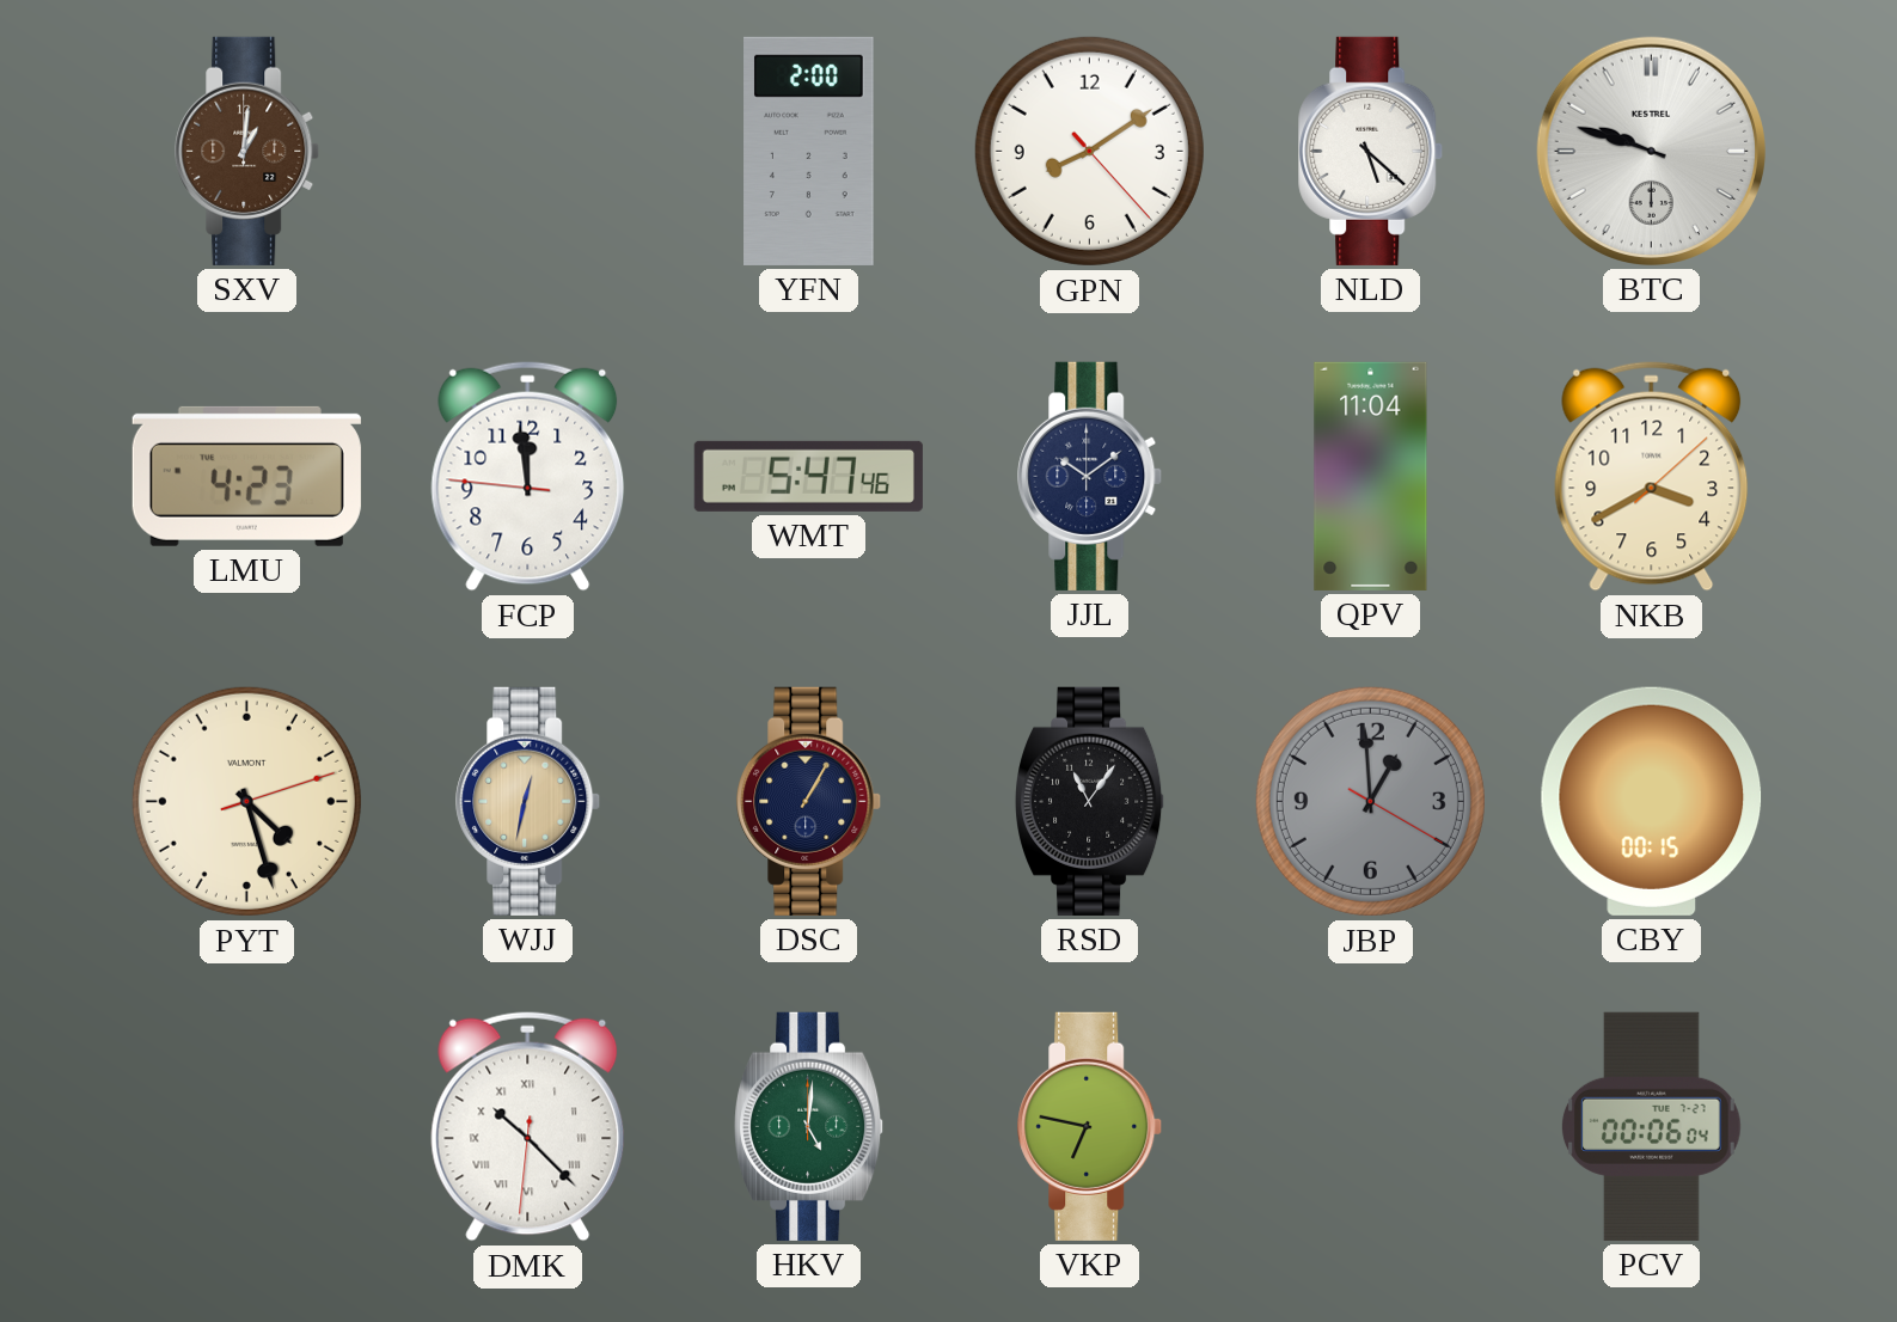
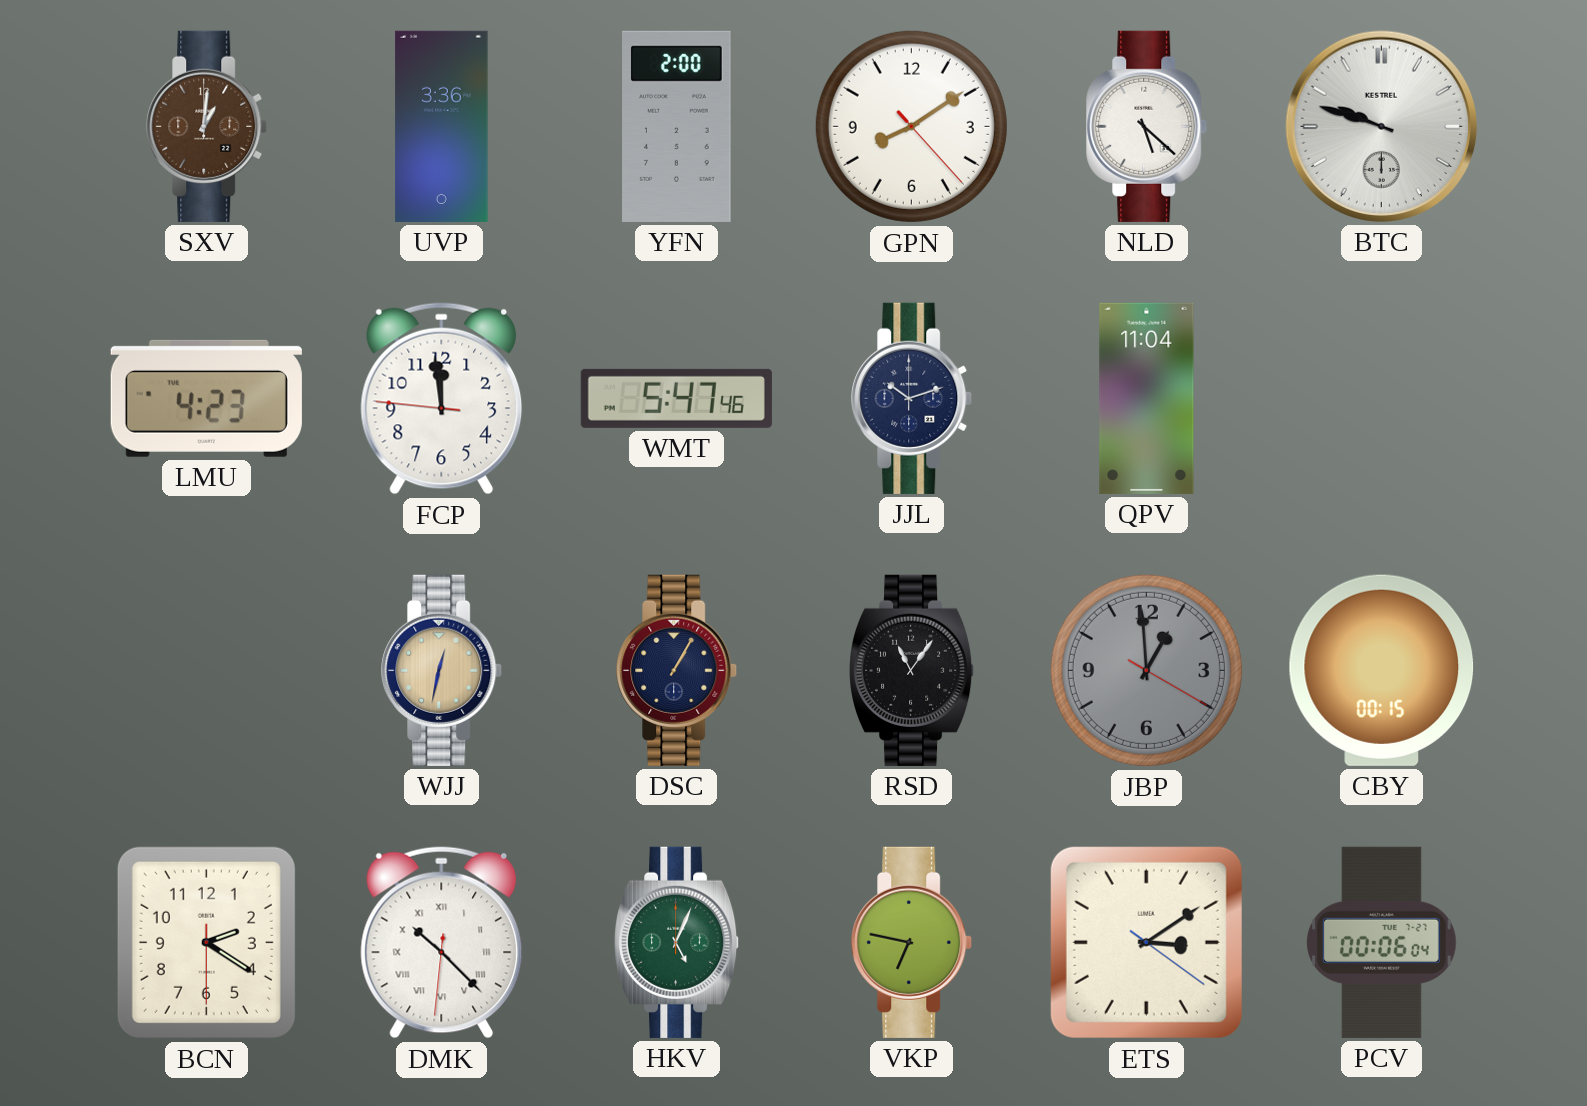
UVP: none -> 3:36
JJL: 10:09 -> 10:12
NKB: 3:40 -> none
PYT: 4:27 -> none
BCN: none -> 2:20
HKV: 5:01 -> 5:04
ETS: none -> 3:09
